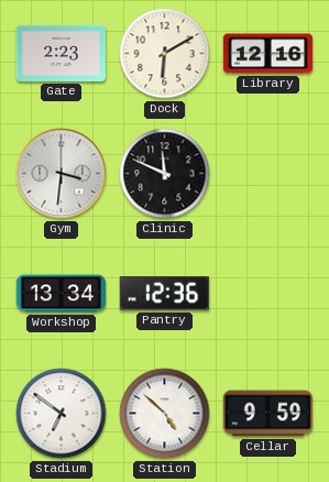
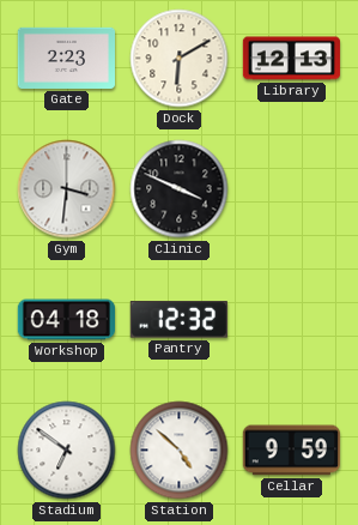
Library: 12:16 -> 12:13
Clinic: 11:49 -> 3:49
Workshop: 13:34 -> 04:18
Pantry: 12:36 -> 12:32
